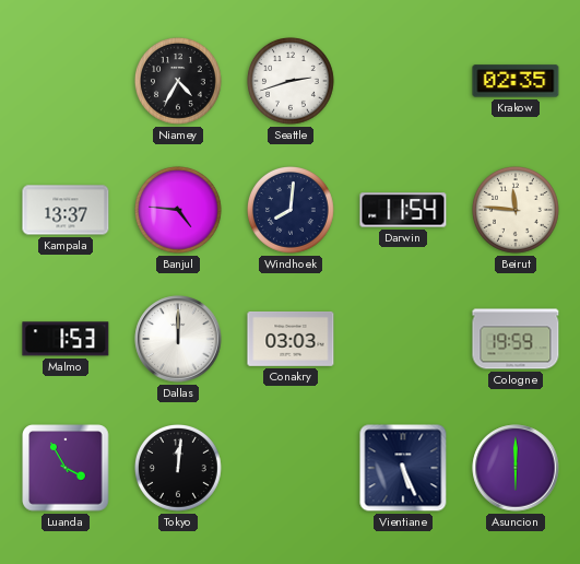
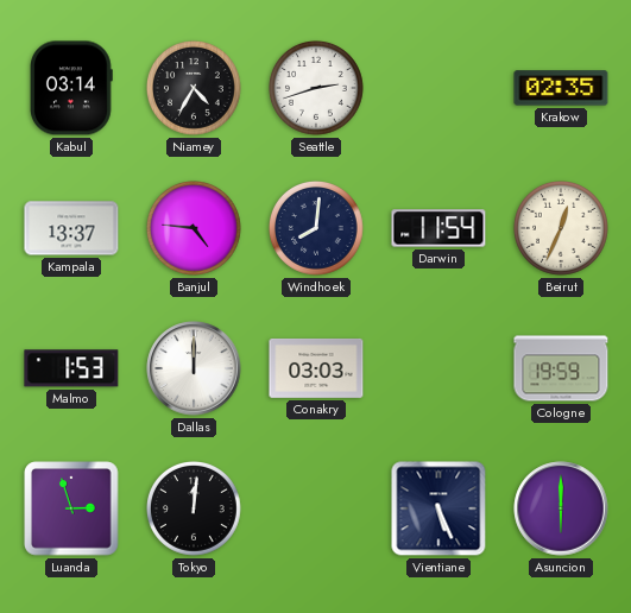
Kabul: none -> 03:14
Beirut: 11:46 -> 12:34
Luanda: 3:55 -> 2:57
